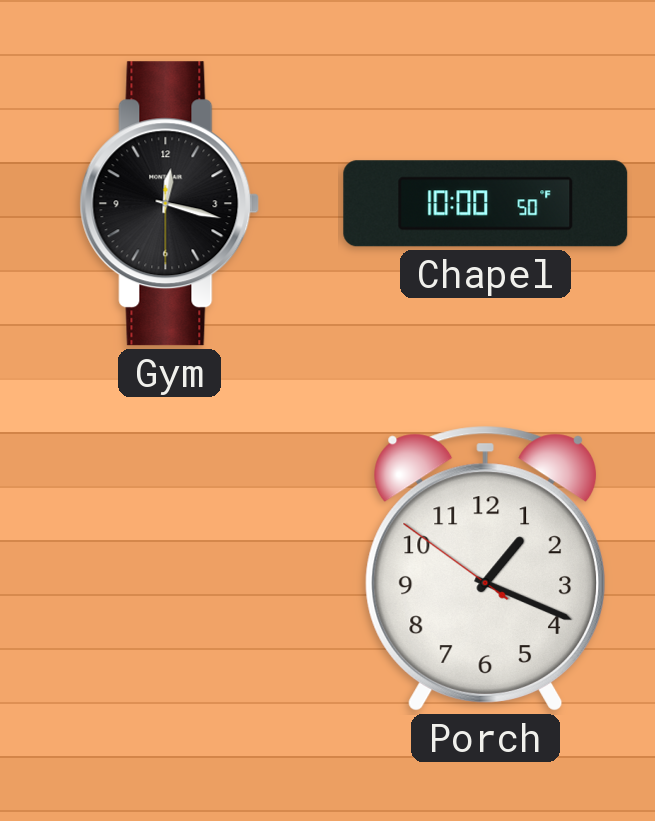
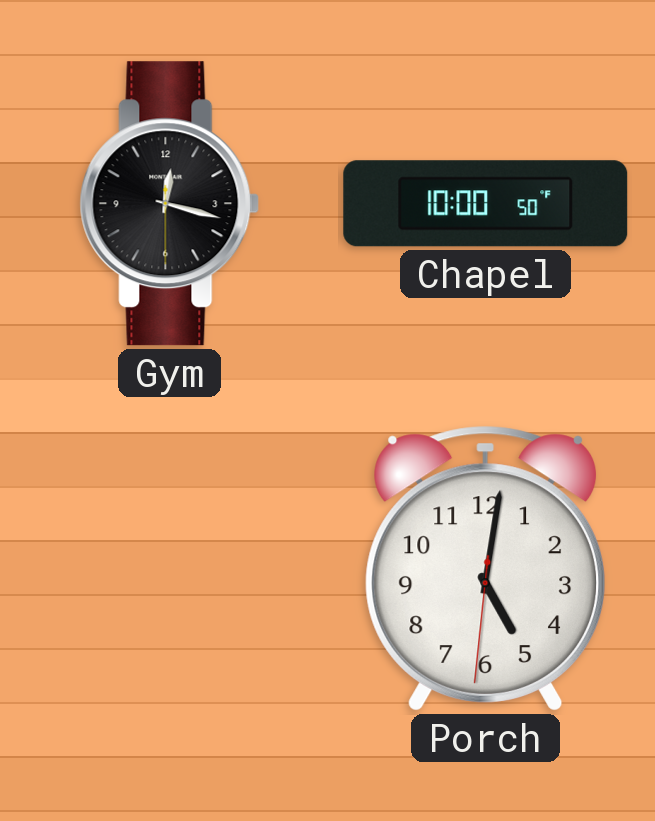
Porch: 1:18 -> 5:01
